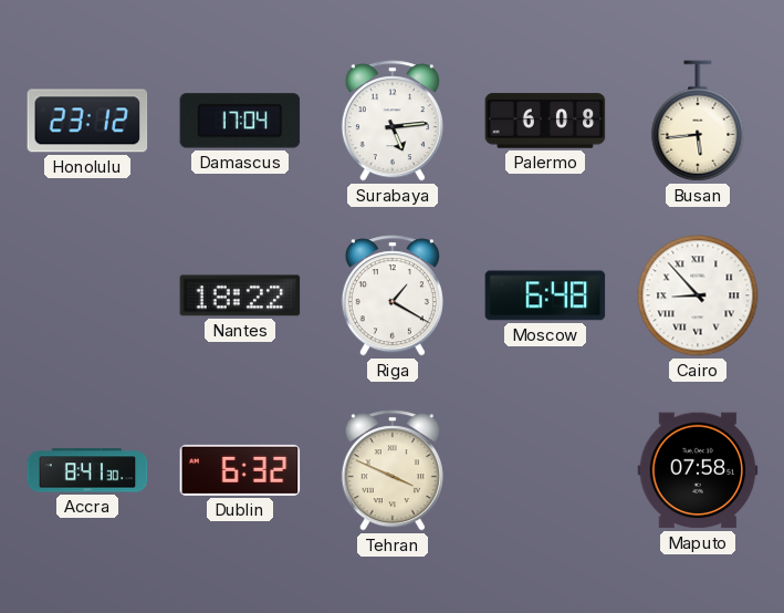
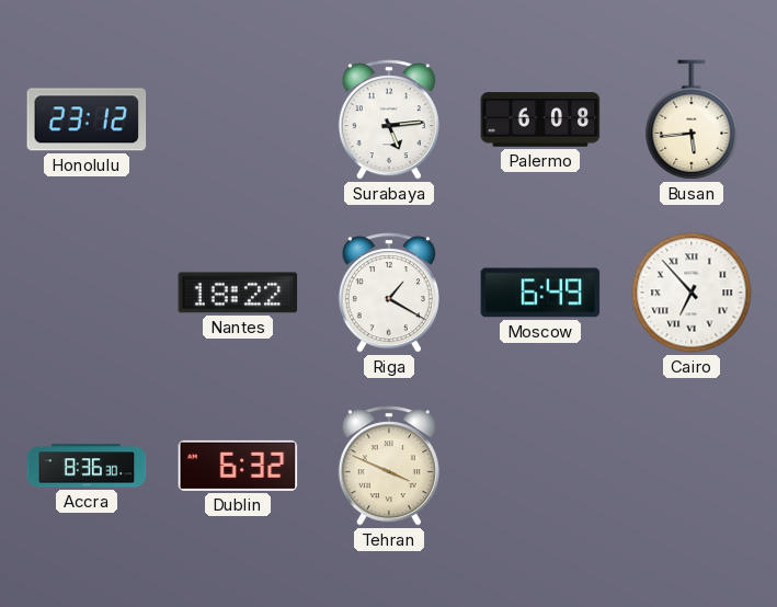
Damascus: 17:04 -> none
Moscow: 6:48 -> 6:49
Cairo: 8:53 -> 6:53
Accra: 8:41 -> 8:36
Maputo: 07:58 -> none
